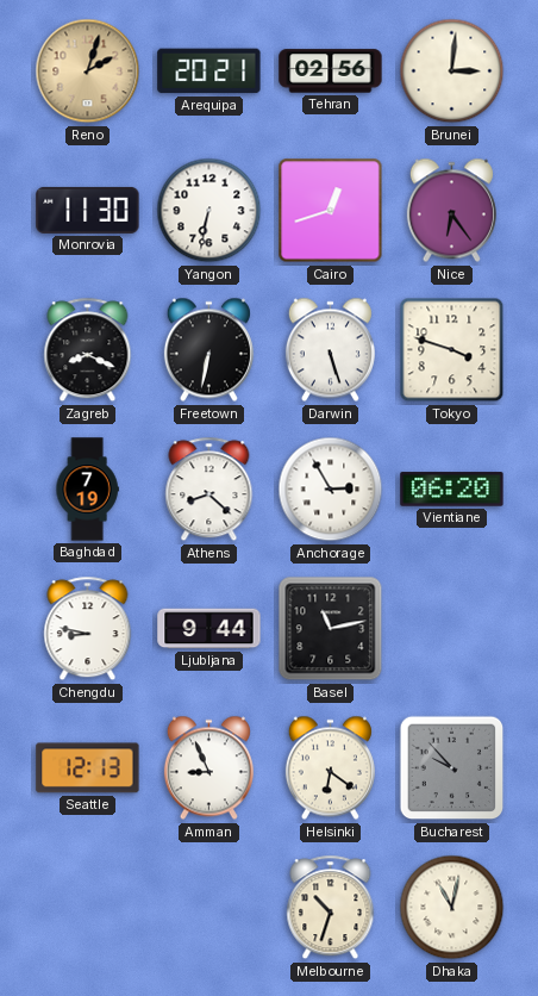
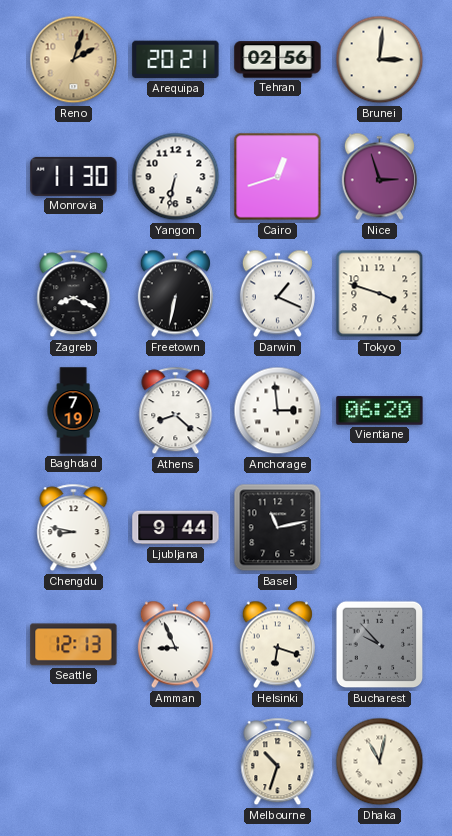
Nice: 6:24 -> 2:57
Darwin: 5:27 -> 1:19
Anchorage: 2:55 -> 2:59
Helsinki: 6:21 -> 6:18
